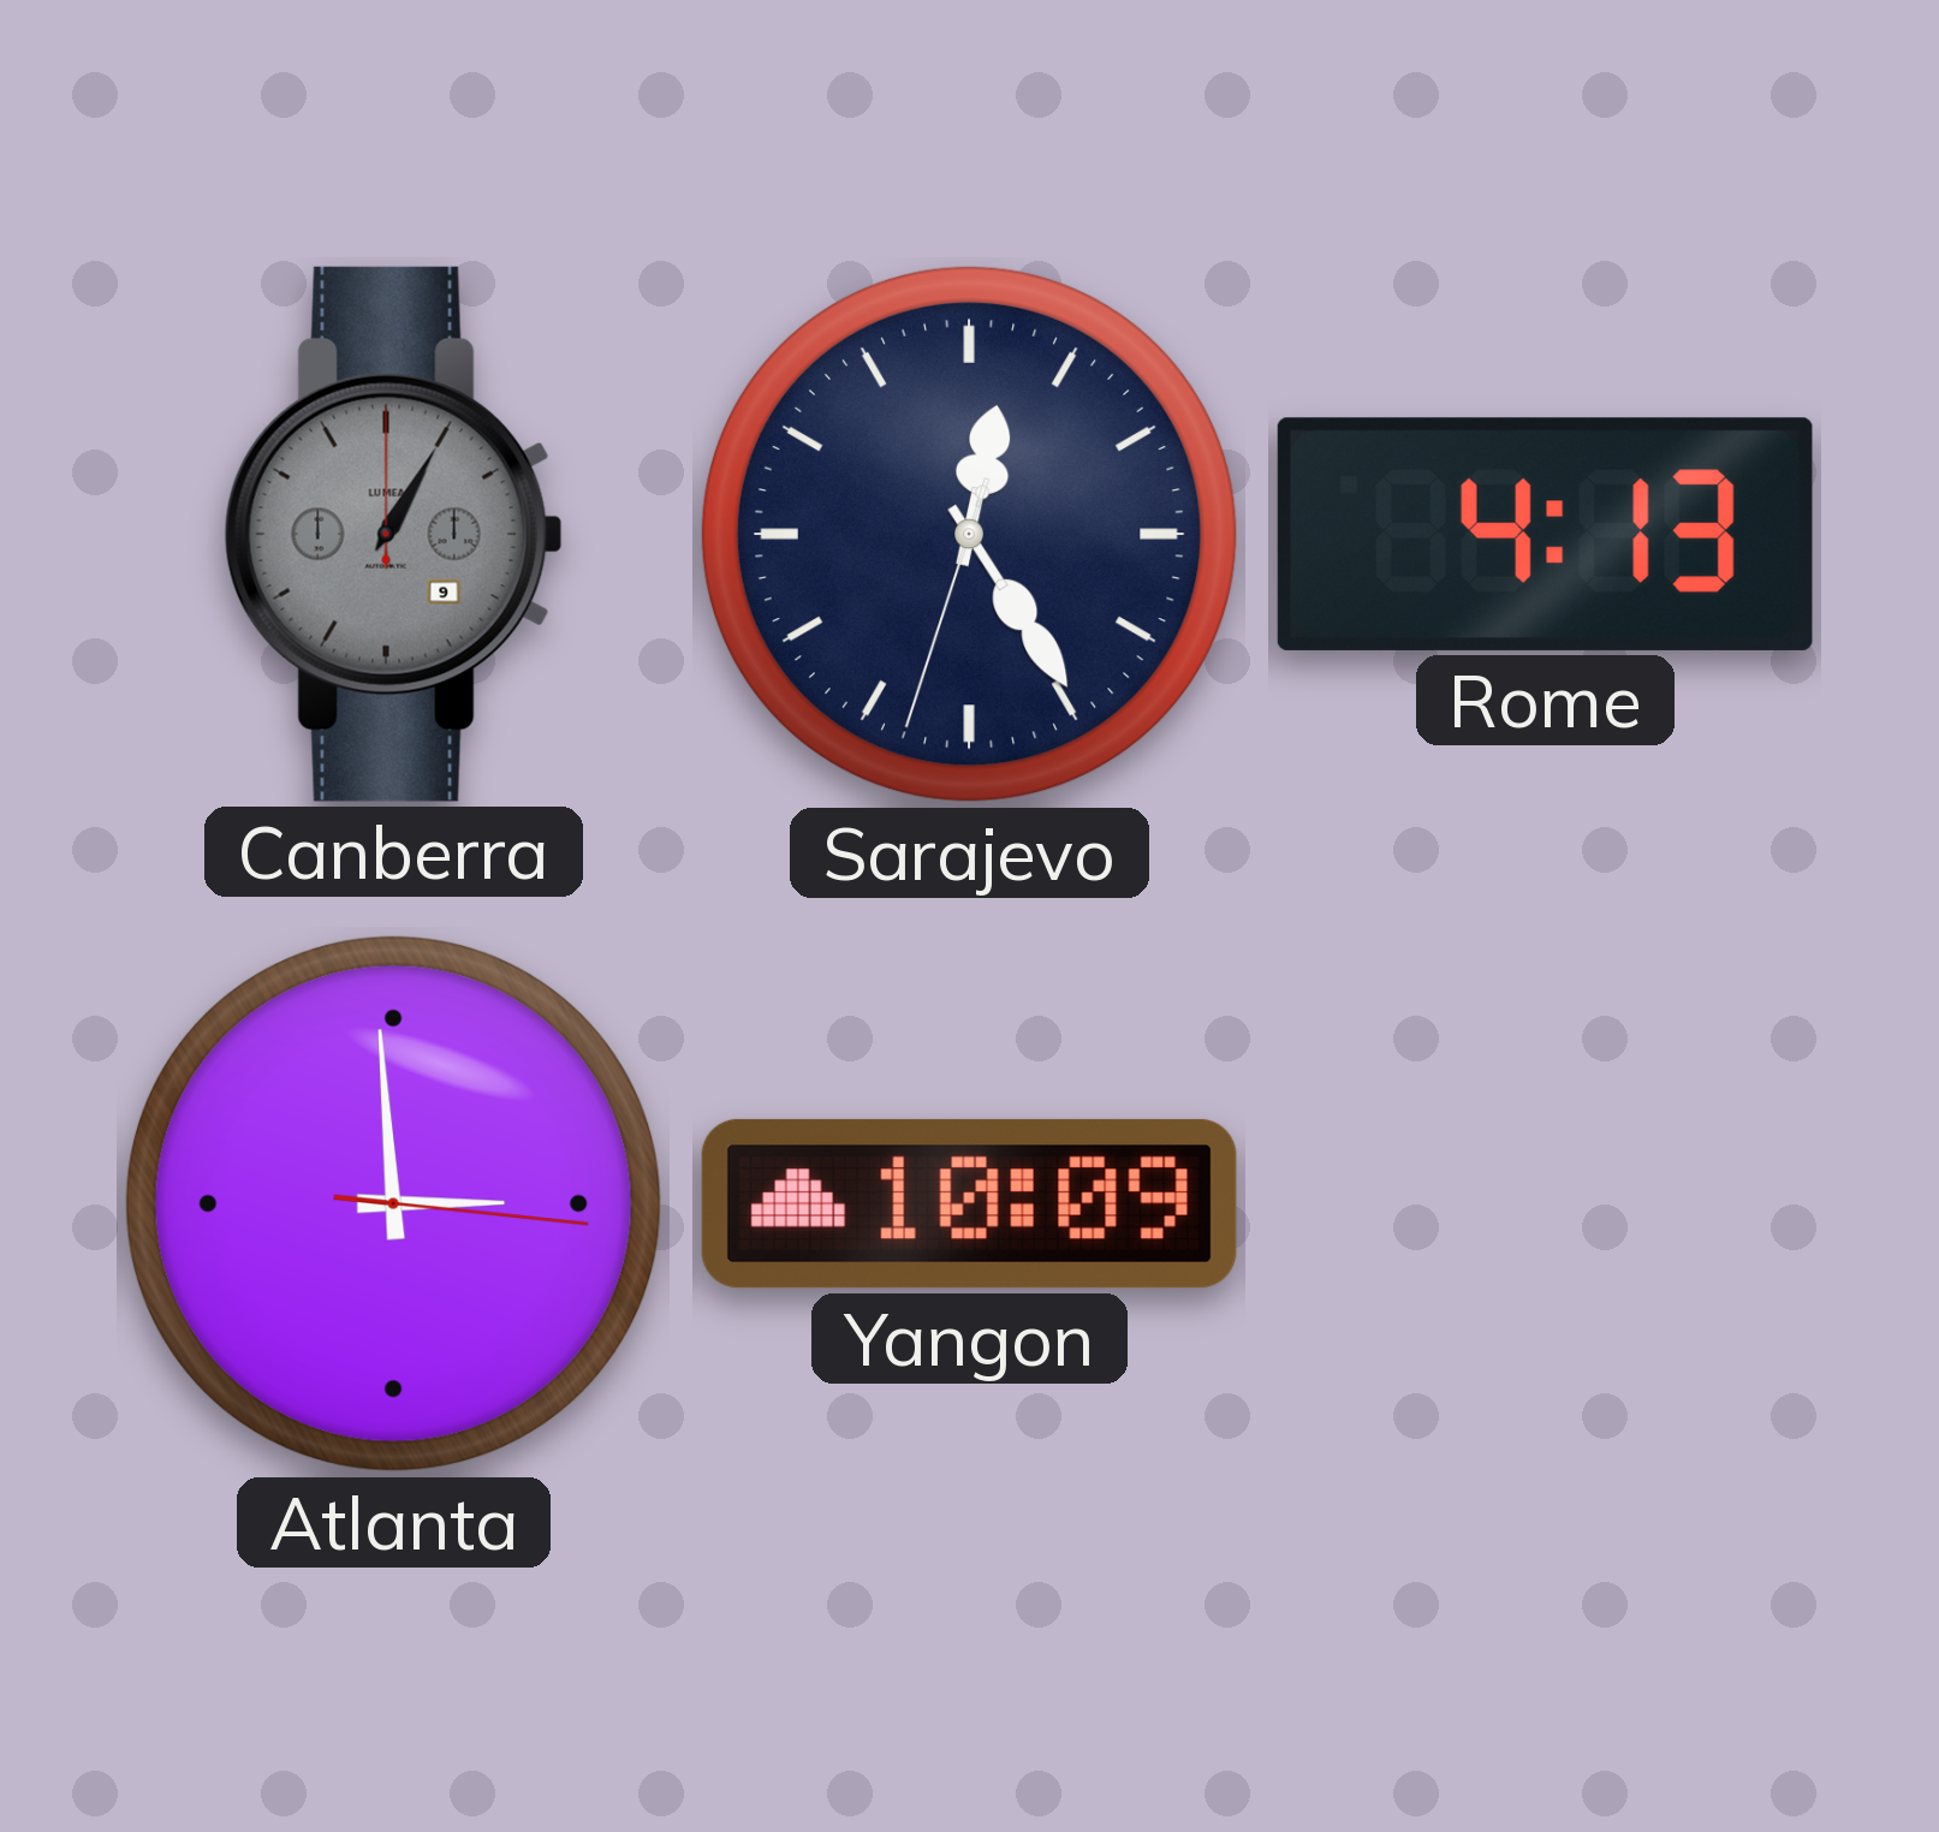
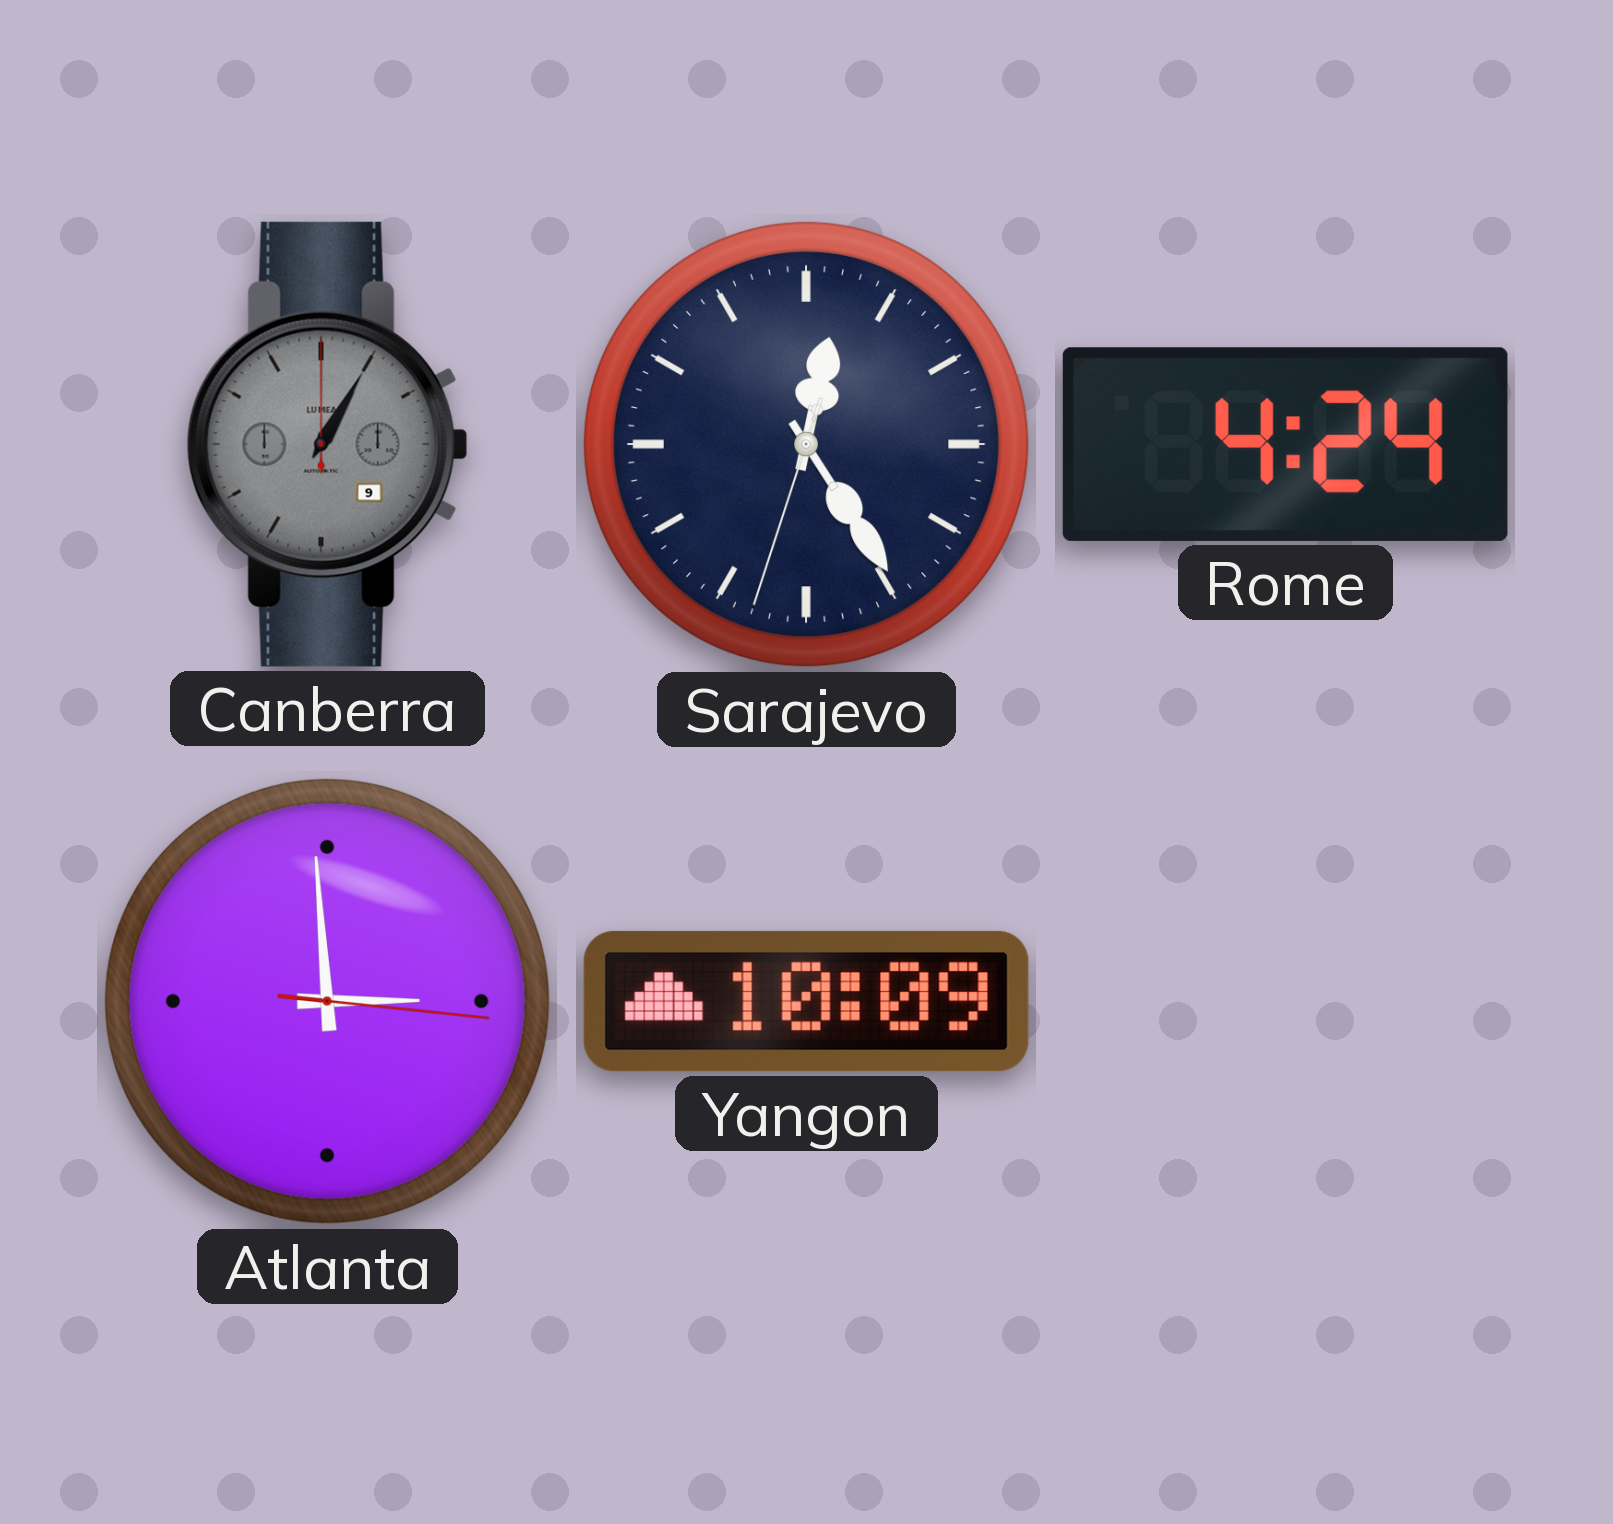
Rome: 4:13 -> 4:24
